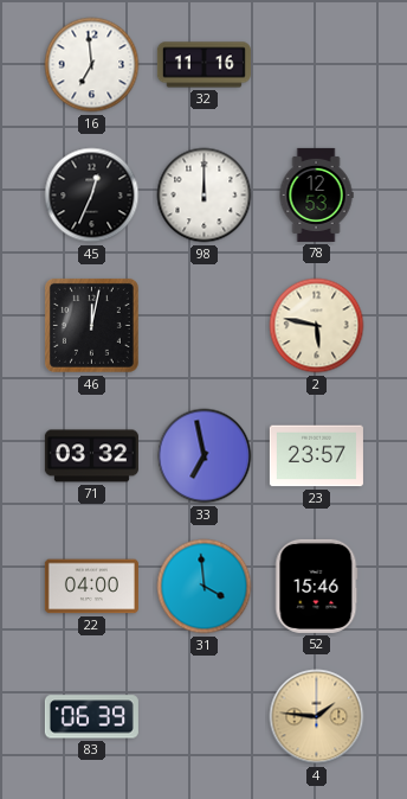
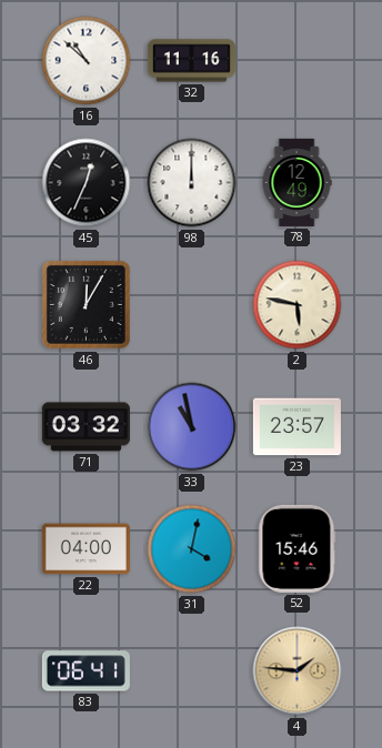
16: 6:59 -> 10:52
78: 12:53 -> 12:49
46: 12:02 -> 12:05
33: 6:58 -> 10:58
31: 3:59 -> 4:02
83: 06:39 -> 06:41
